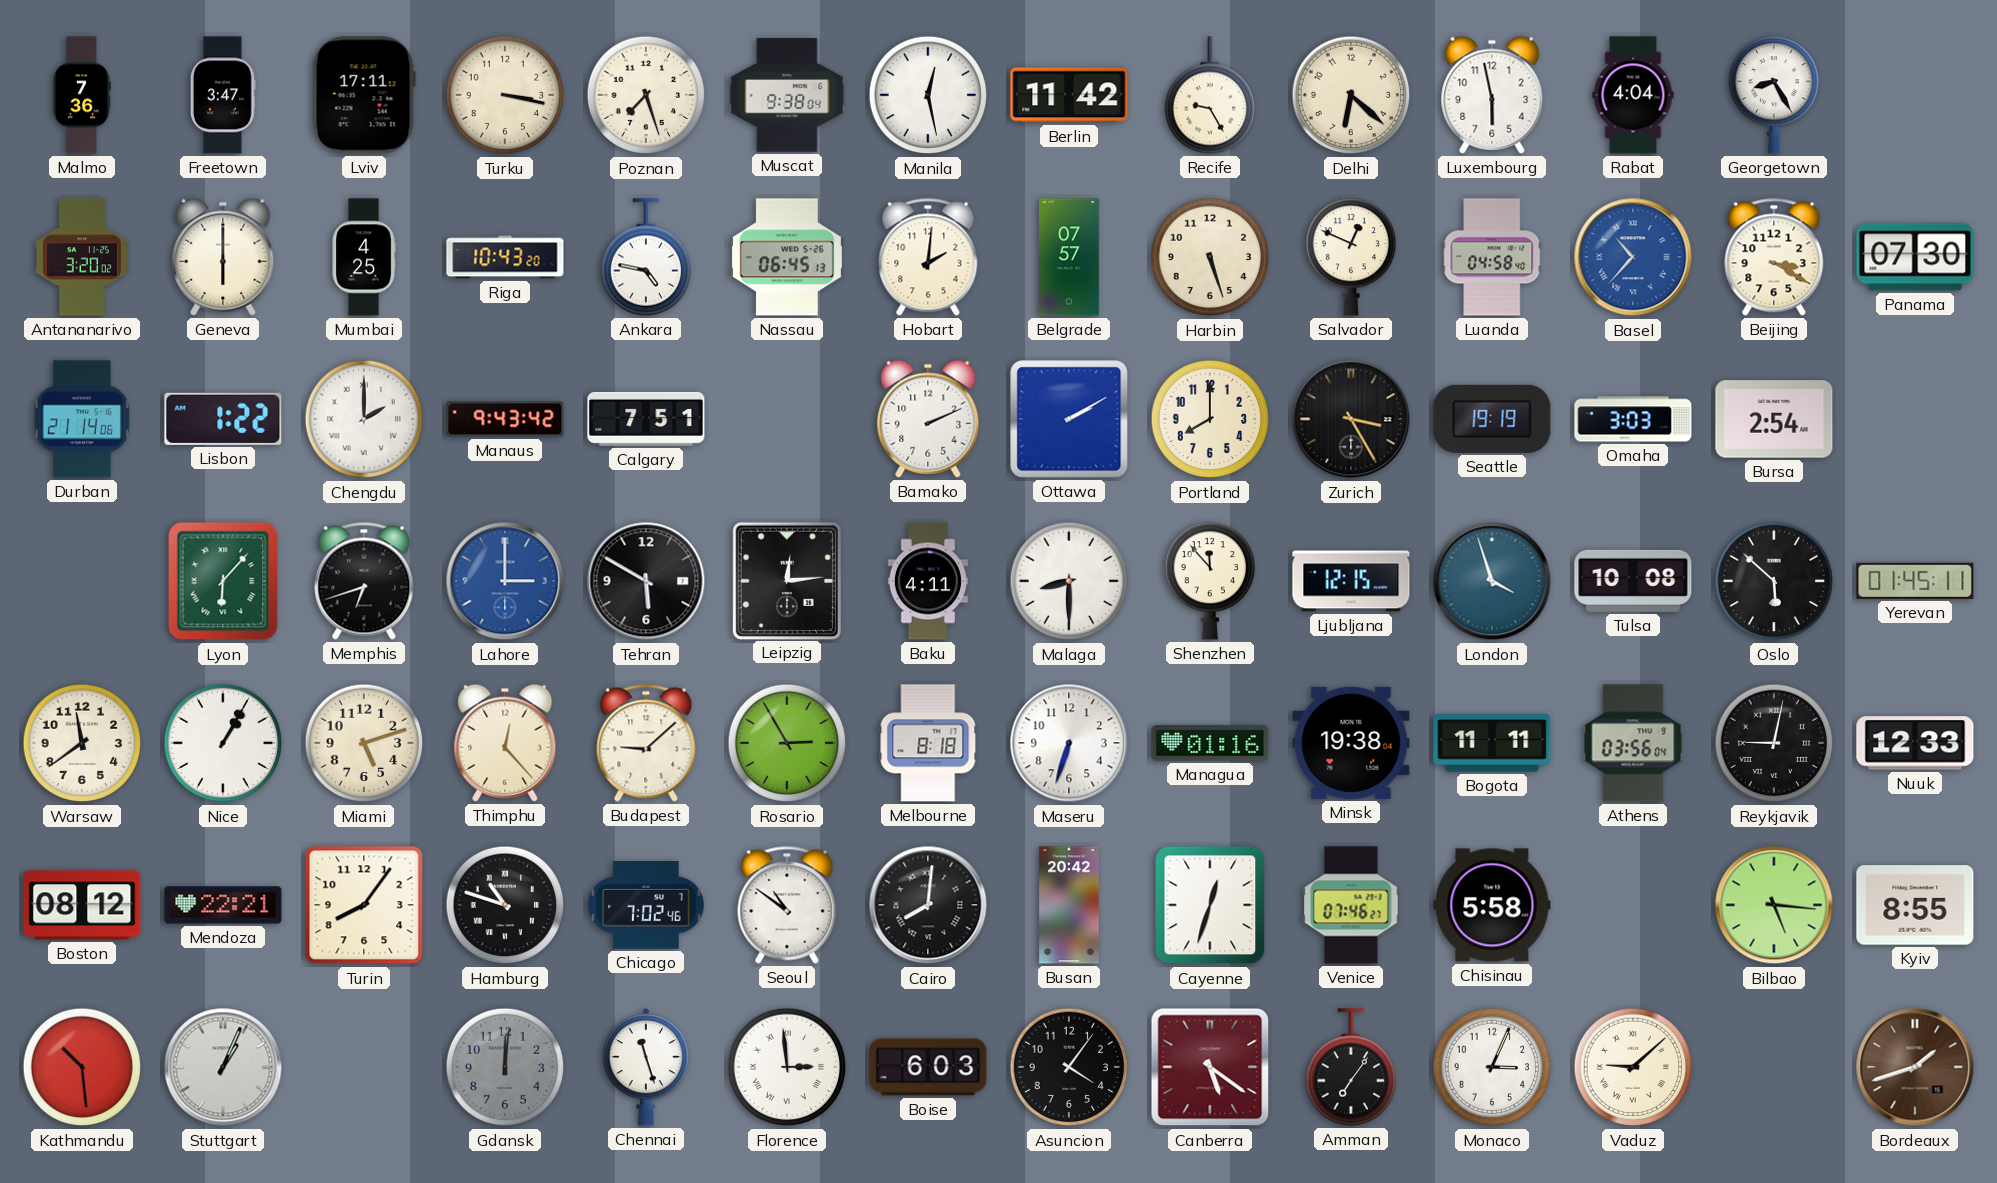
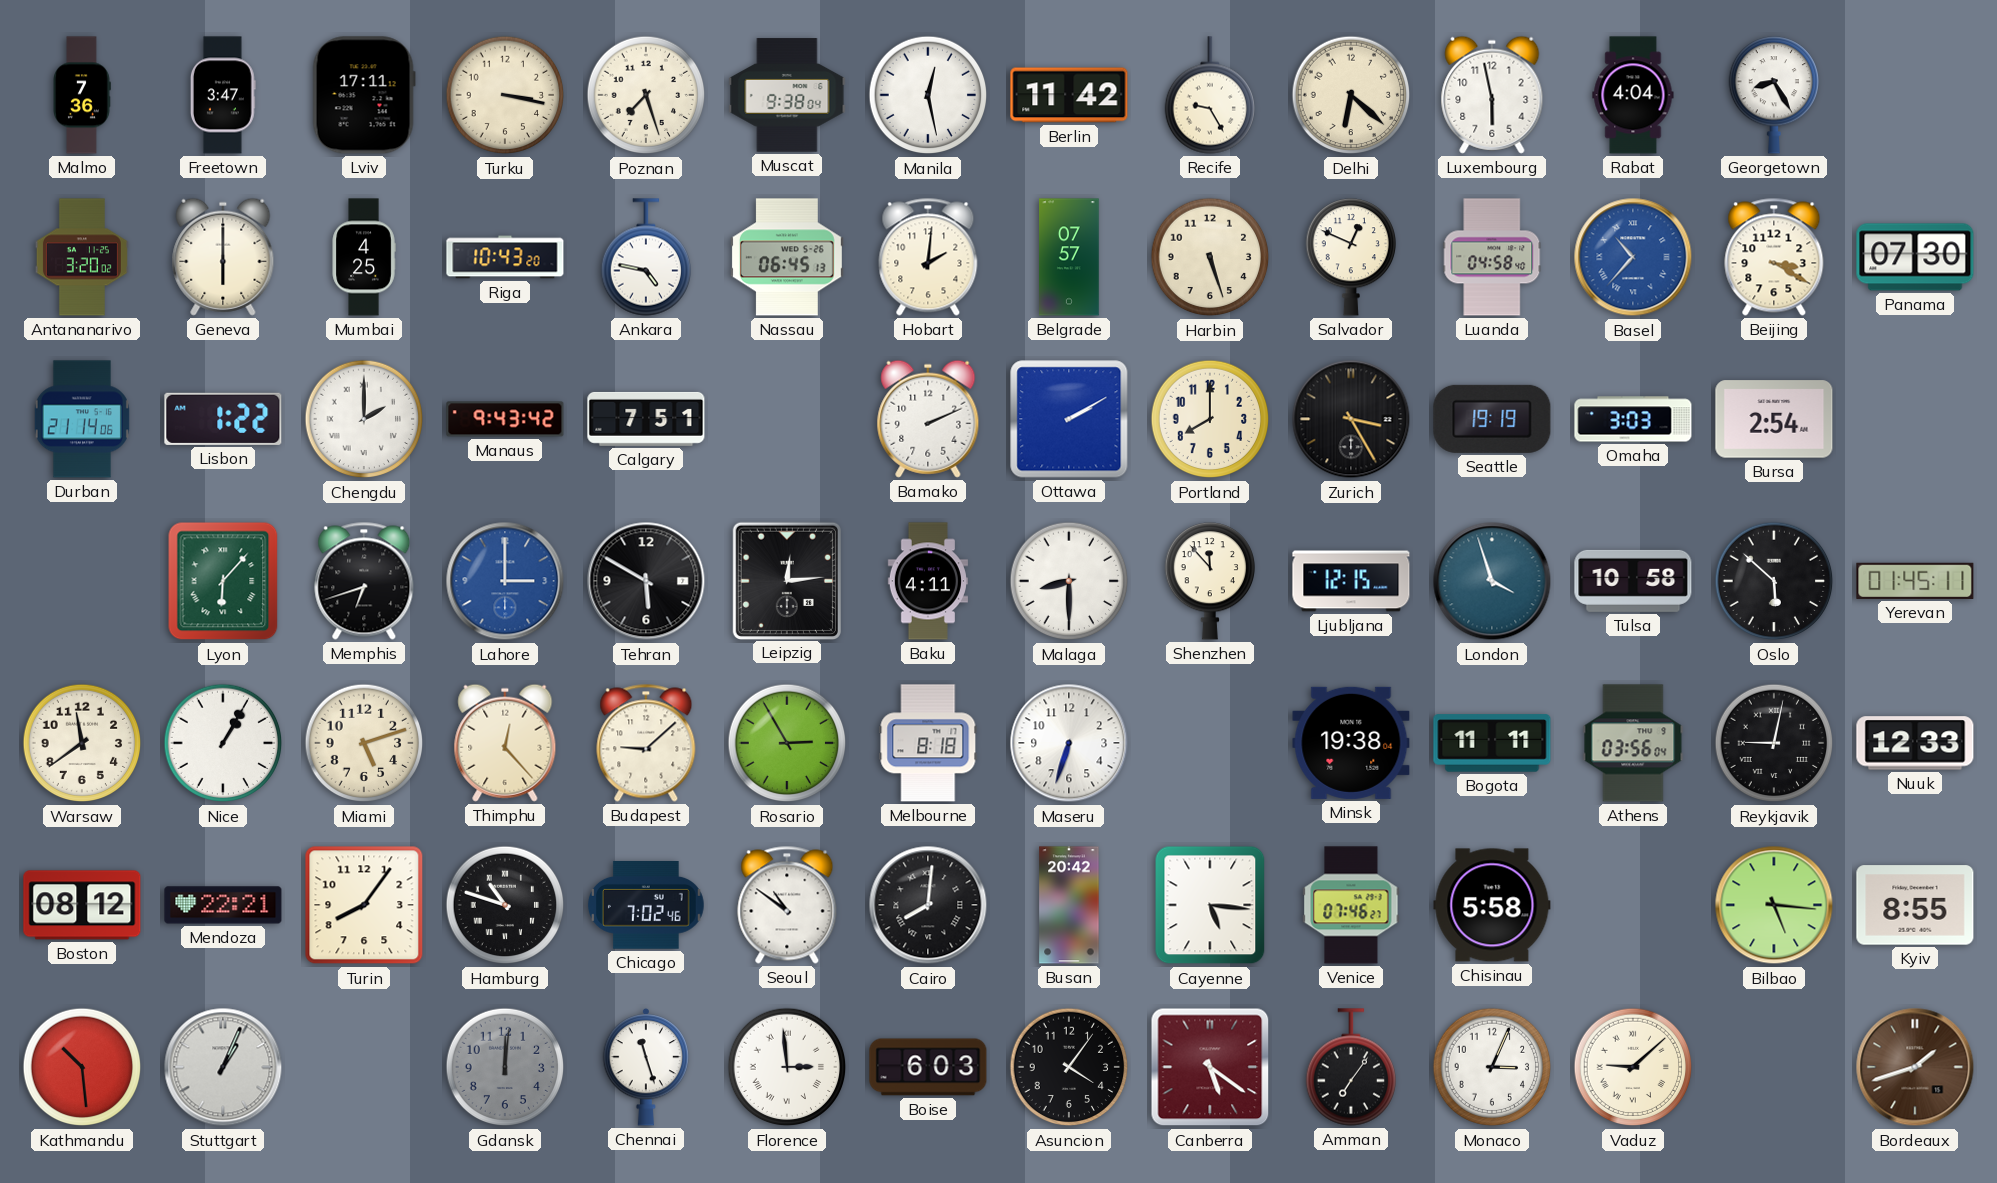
Tulsa: 10:08 -> 10:58
Managua: 01:16 -> none
Cayenne: 12:33 -> 5:16
